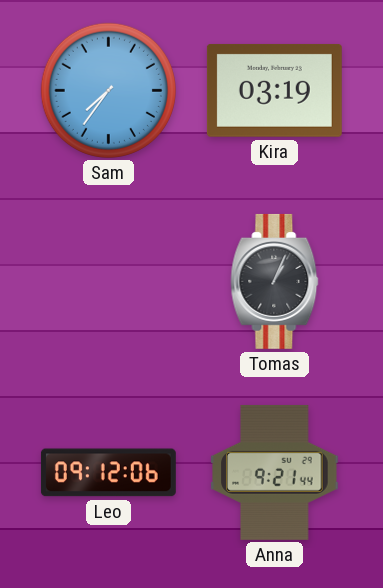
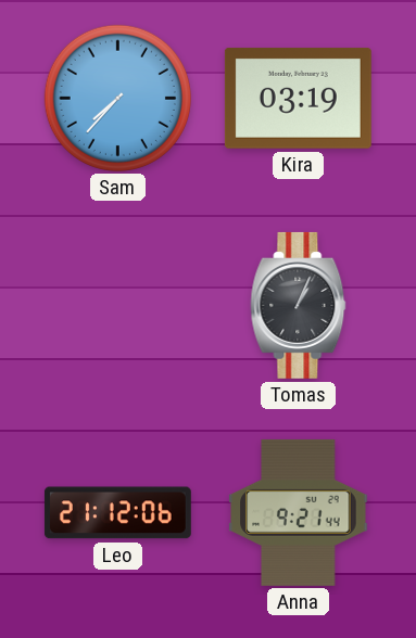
Sam: 7:36 -> 7:37
Leo: 09:12 -> 21:12
